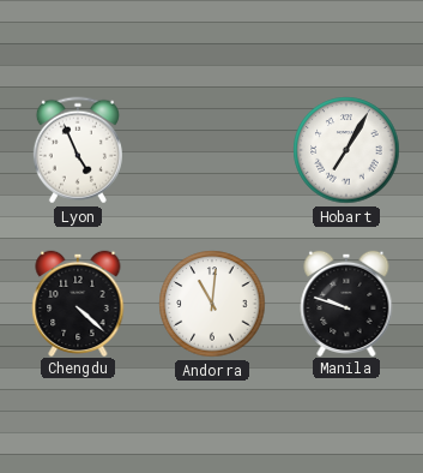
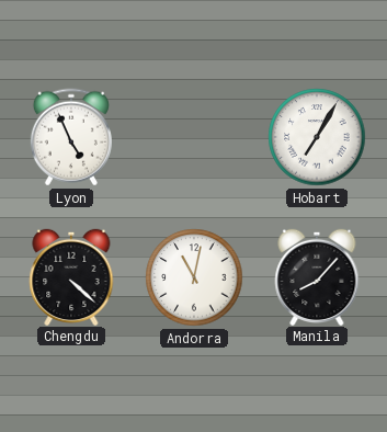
Andorra: 11:01 -> 11:02
Manila: 9:48 -> 8:07
